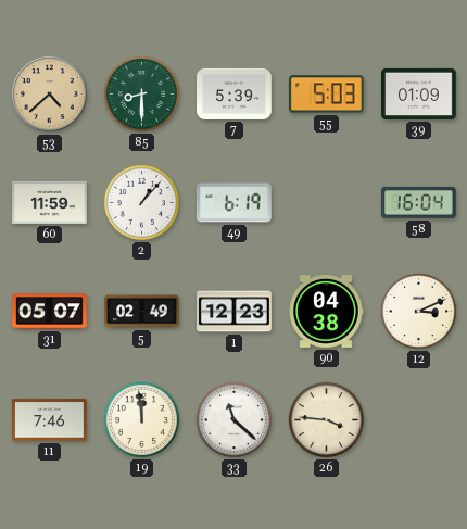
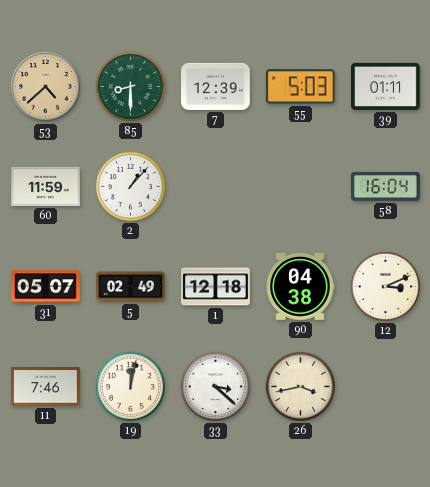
7: 5:39 -> 12:39
39: 01:09 -> 01:11
49: 6:19 -> none
1: 12:23 -> 12:18
19: 11:59 -> 12:02
33: 11:22 -> 3:22
26: 3:46 -> 3:43
